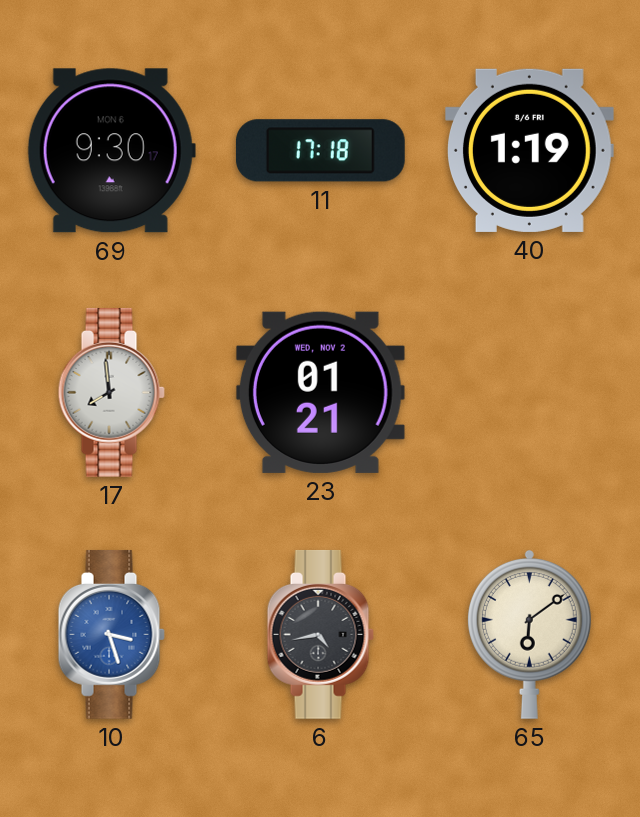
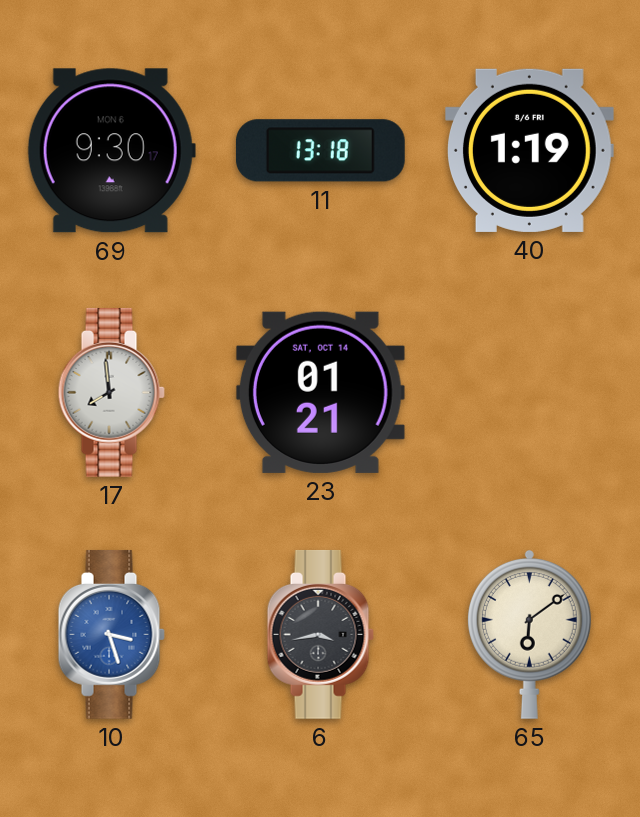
11: 17:18 -> 13:18
23 date: WED, NOV 2 -> SAT, OCT 14
6: 4:43 -> 3:43
